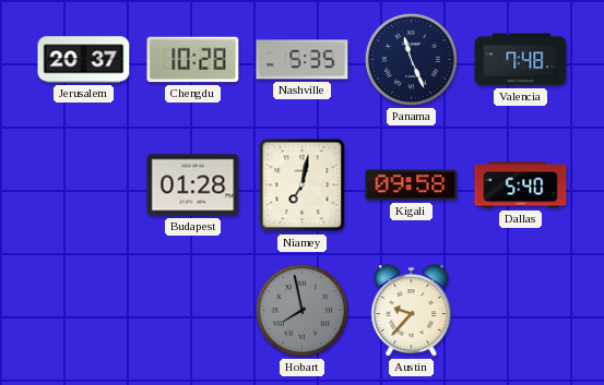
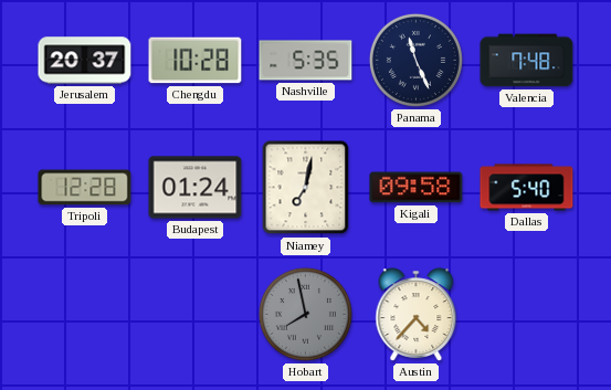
Tripoli: none -> 12:28
Budapest: 01:28 -> 01:24
Austin: 9:37 -> 4:37
